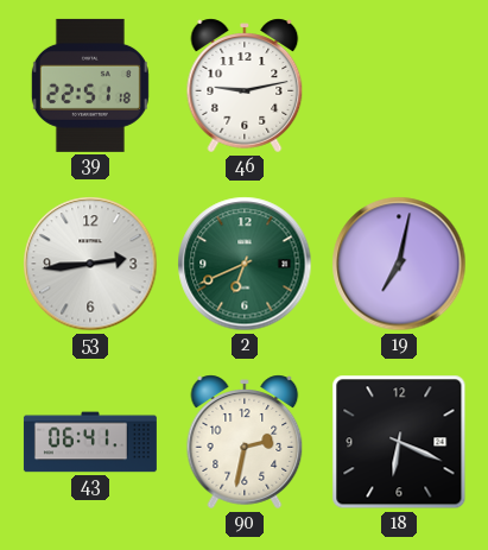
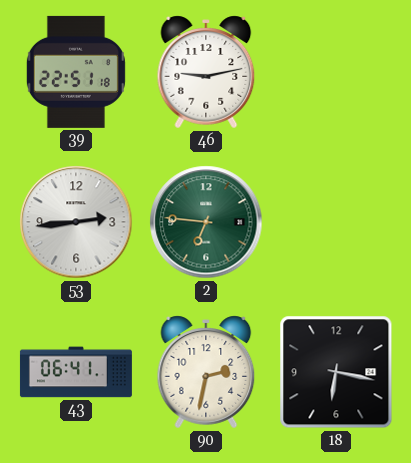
2: 6:41 -> 6:46
19: 7:02 -> none
18: 6:19 -> 6:17
